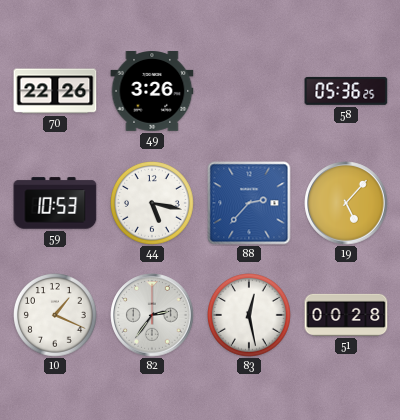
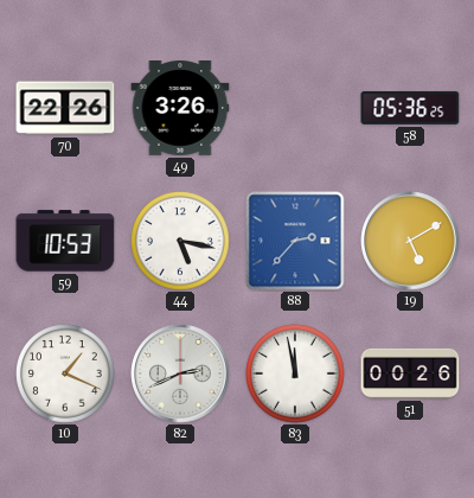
19: 5:07 -> 5:10
82: 2:36 -> 2:41
83: 12:28 -> 11:58
51: 00:28 -> 00:26
